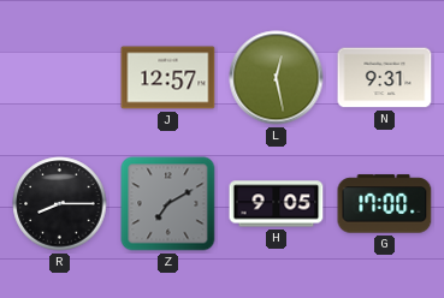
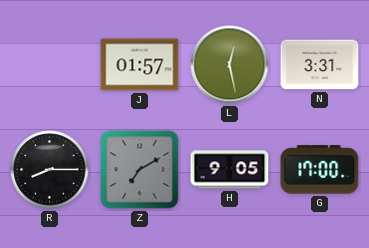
J: 12:57 -> 01:57
N: 9:31 -> 3:31
